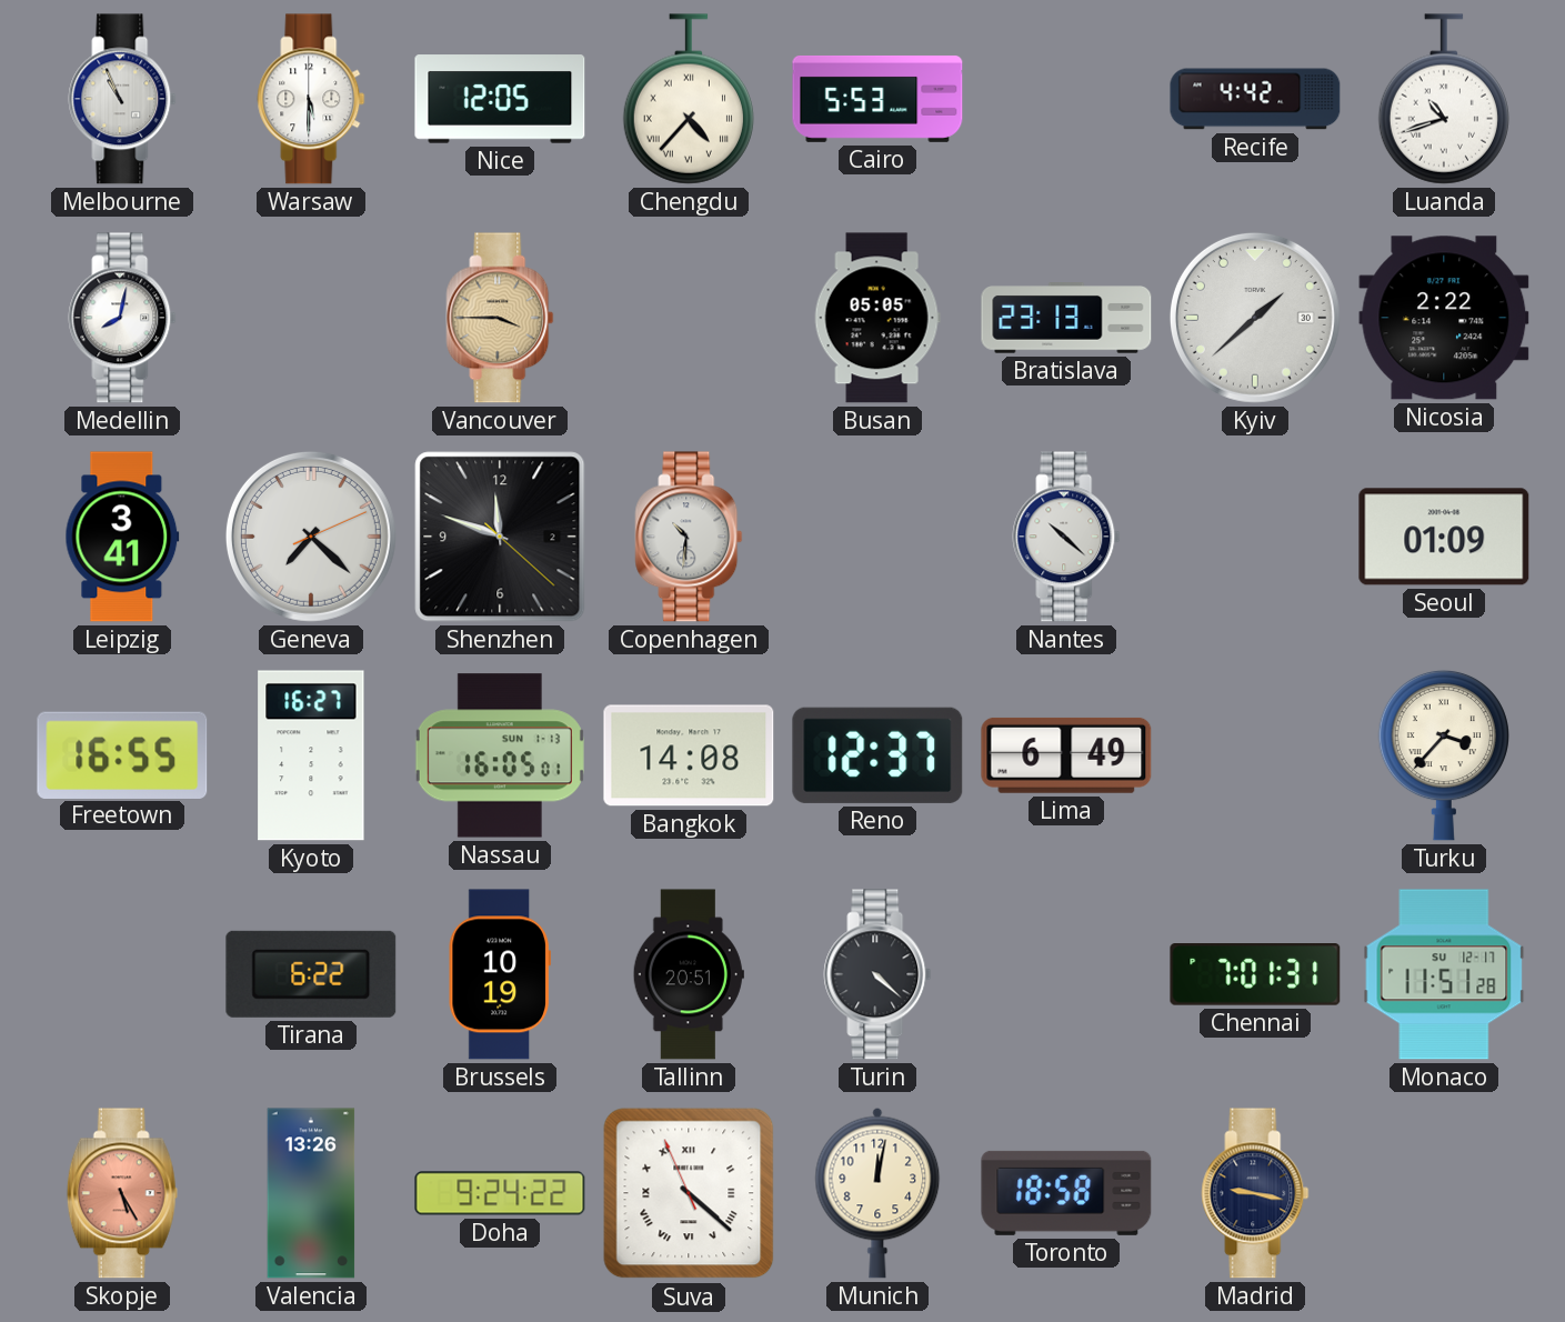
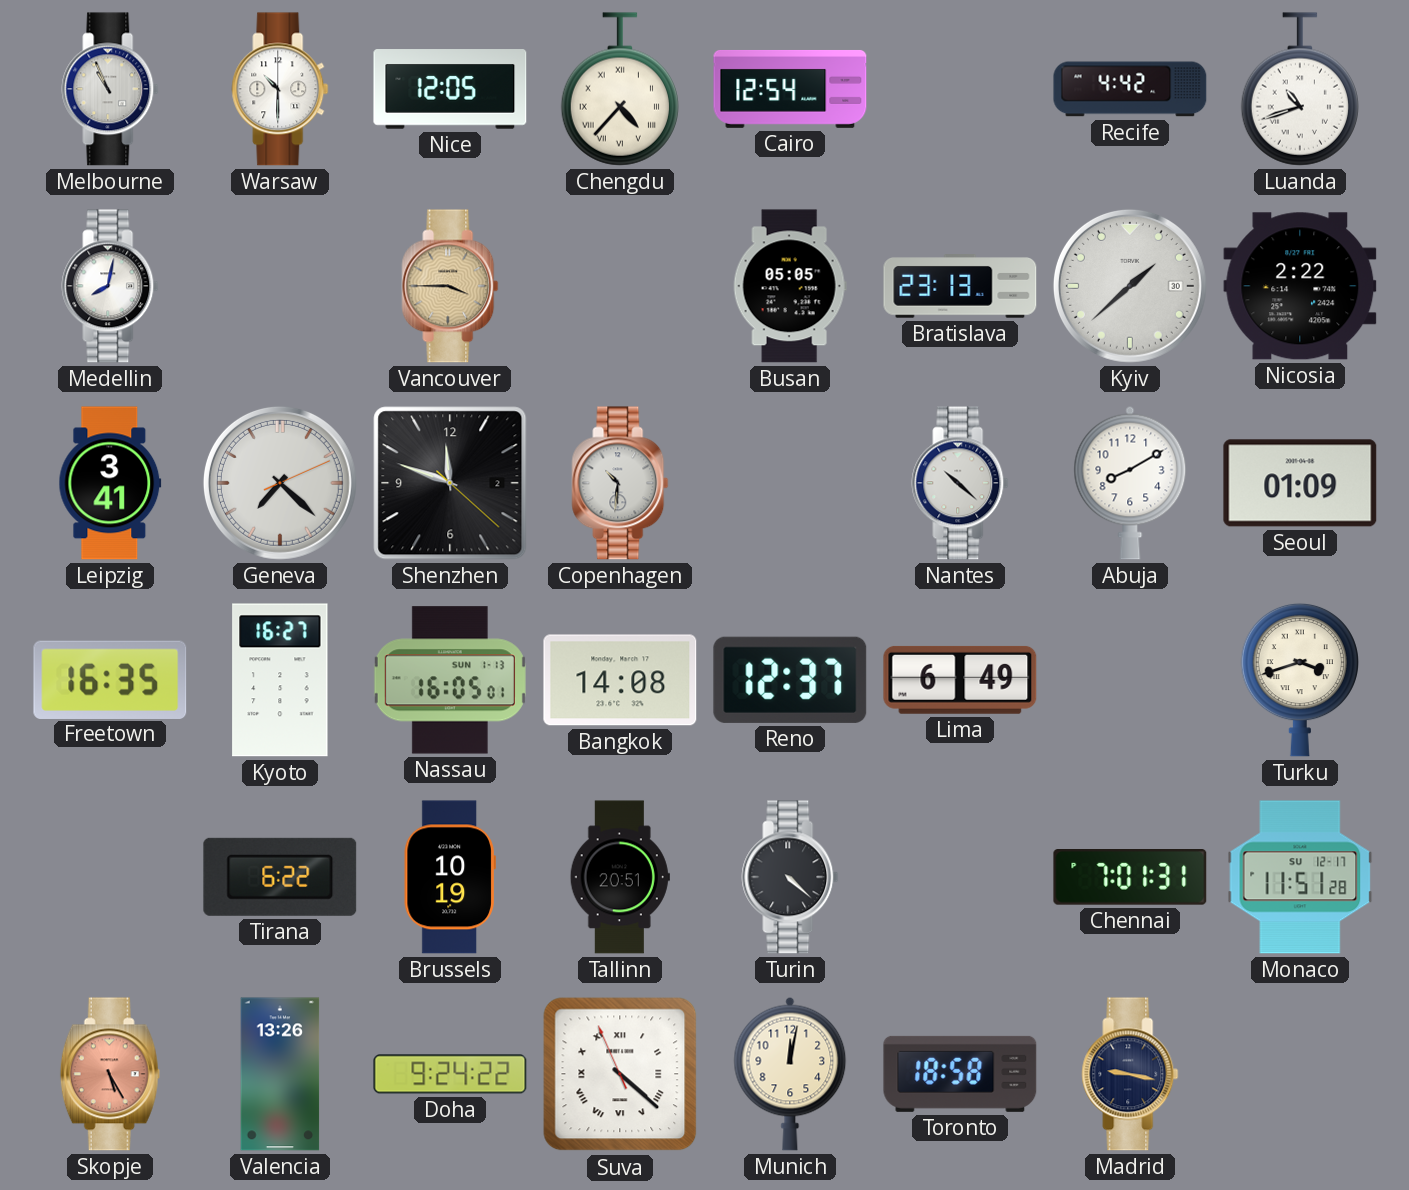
Warsaw: 5:30 -> 10:30
Cairo: 5:53 -> 12:54
Abuja: none -> 8:10
Freetown: 16:55 -> 16:35
Turku: 3:37 -> 3:42
